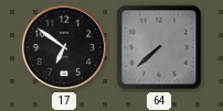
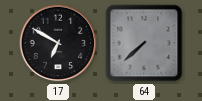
17: 6:51 -> 6:50
